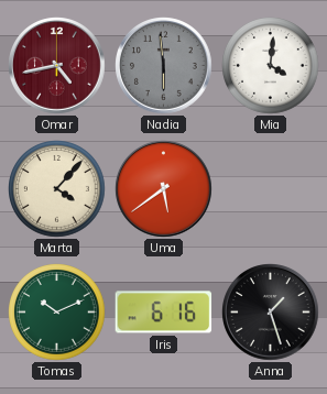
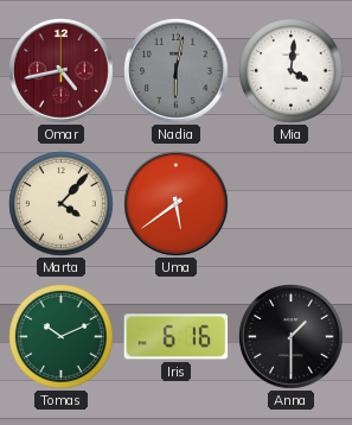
Nadia: 5:59 -> 6:02
Anna: 1:27 -> 1:30
